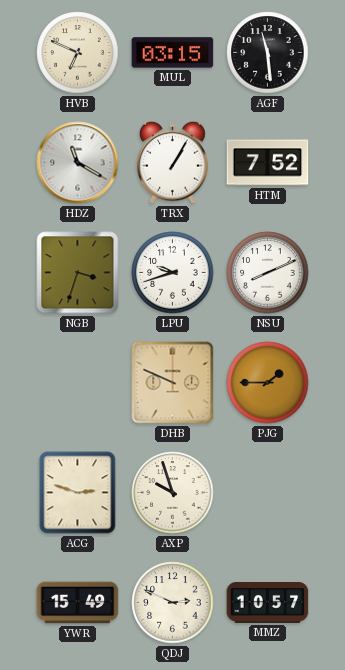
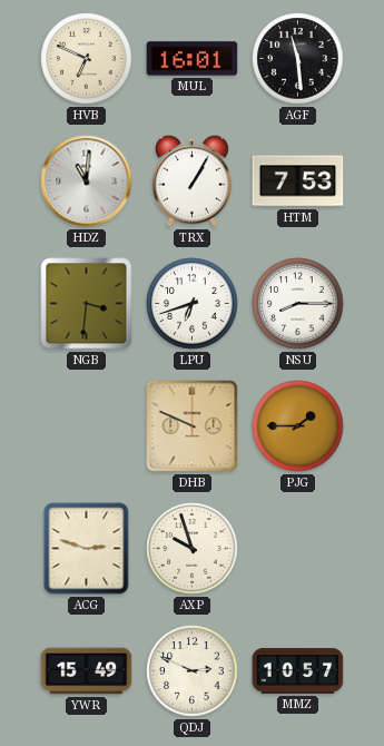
MUL: 03:15 -> 16:01
HDZ: 11:20 -> 11:01
HTM: 7:52 -> 7:53
NGB: 3:33 -> 3:31
LPU: 9:42 -> 6:42
NSU: 8:11 -> 8:15
